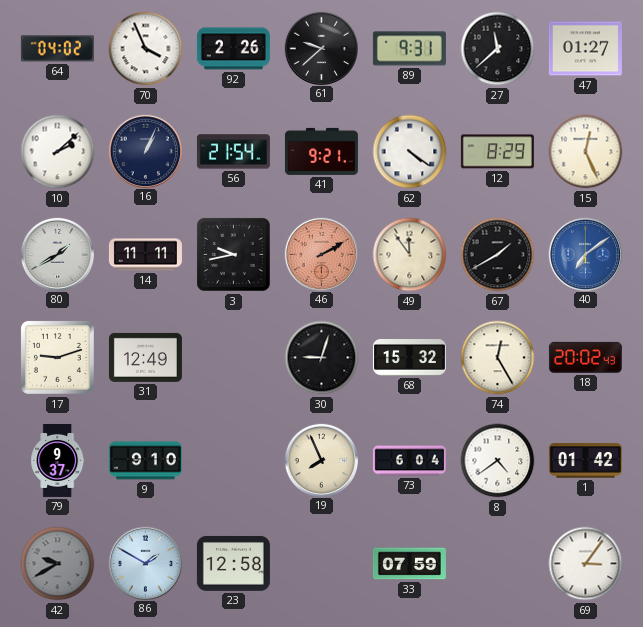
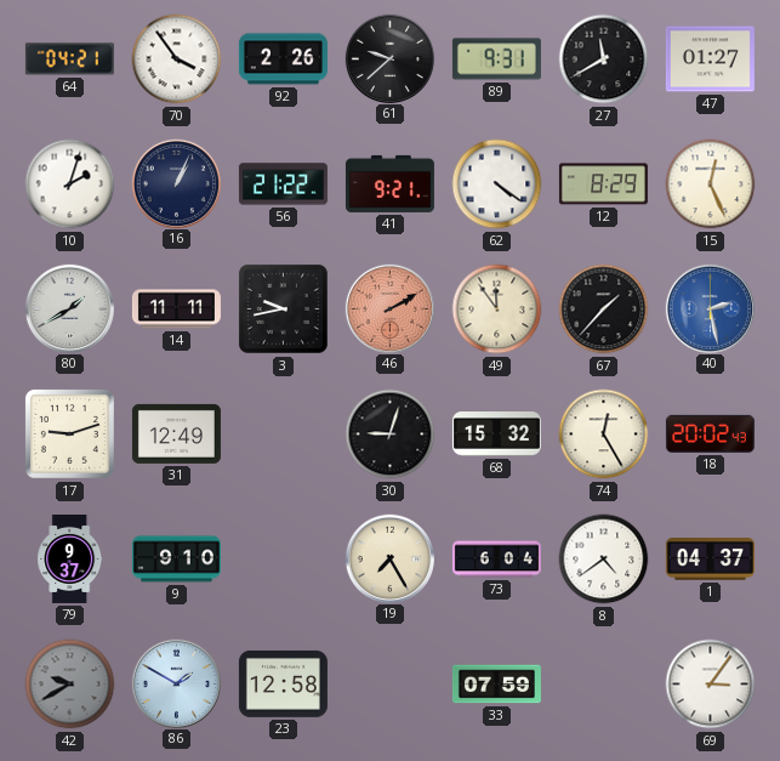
64: 04:02 -> 04:21
70: 3:56 -> 3:54
27: 11:38 -> 11:40
10: 2:08 -> 2:03
56: 21:54 -> 21:22
67: 1:40 -> 1:37
40: 7:09 -> 2:28
19: 7:56 -> 7:25
1: 01:42 -> 04:37
